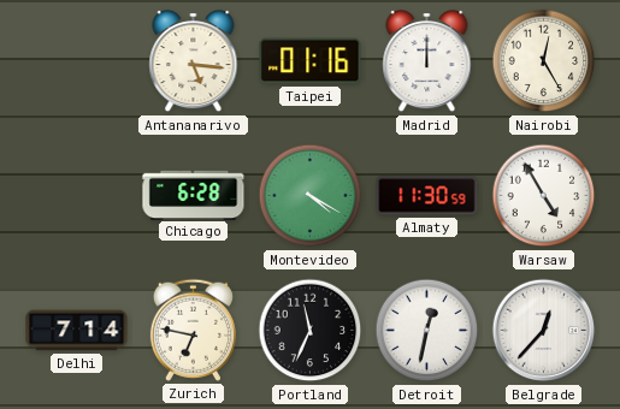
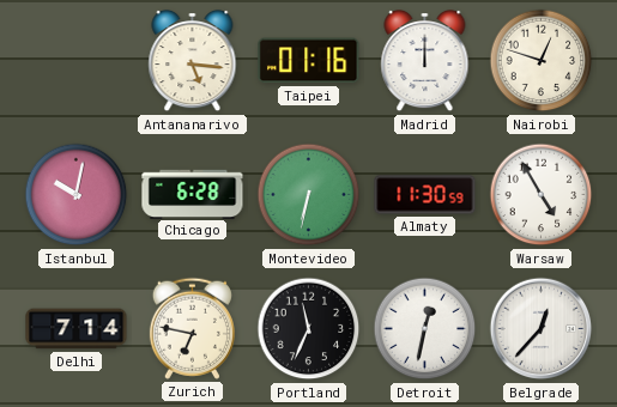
Nairobi: 12:25 -> 12:48
Istanbul: none -> 10:02
Montevideo: 4:20 -> 6:32
